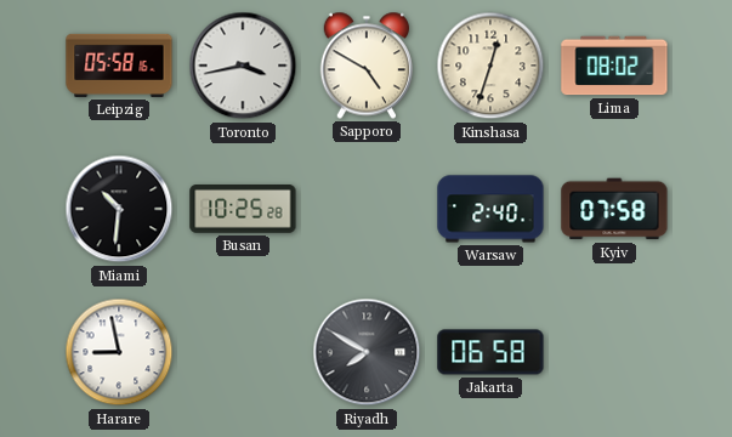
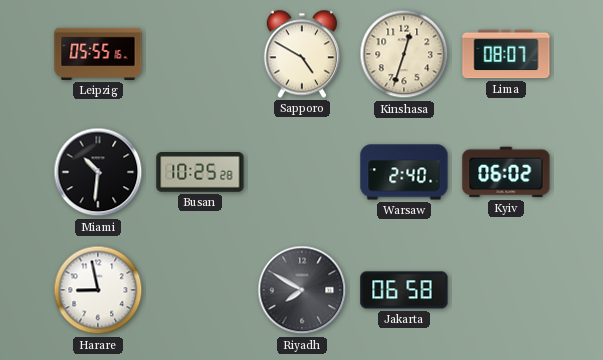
Leipzig: 05:58 -> 05:55
Toronto: 3:43 -> none
Lima: 08:02 -> 08:07
Kyiv: 07:58 -> 06:02
